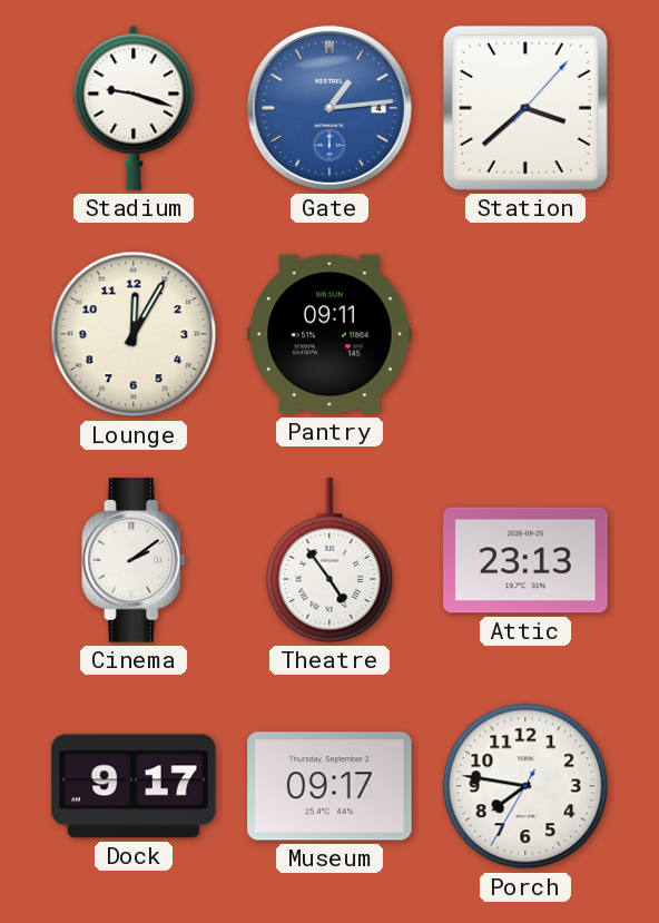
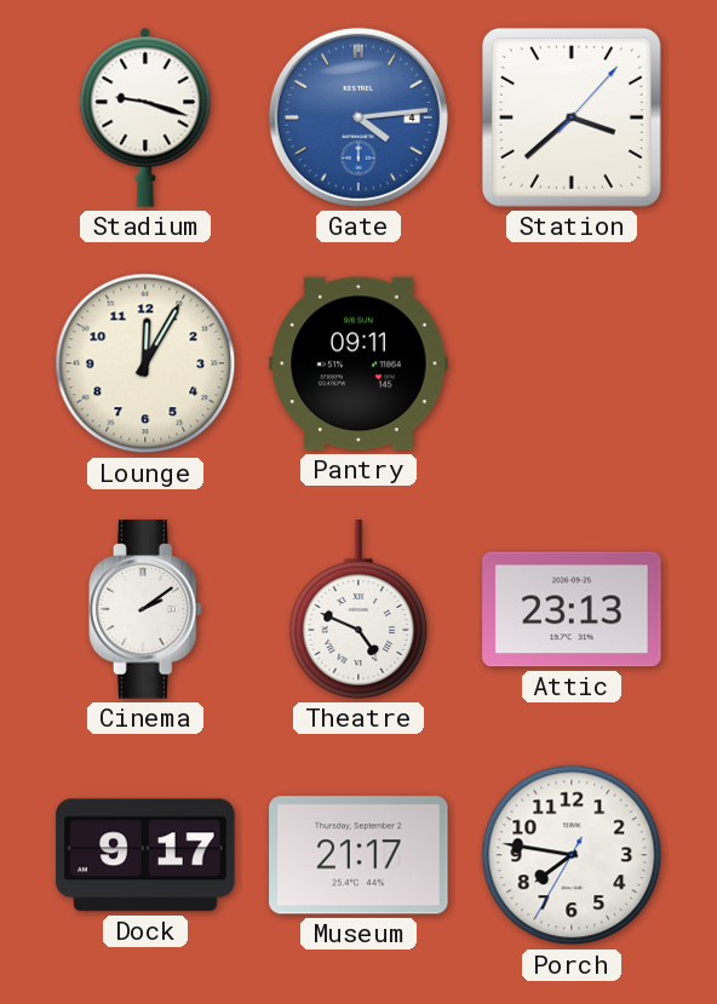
Gate: 1:14 -> 4:14
Theatre: 4:54 -> 4:49
Museum: 09:17 -> 21:17
